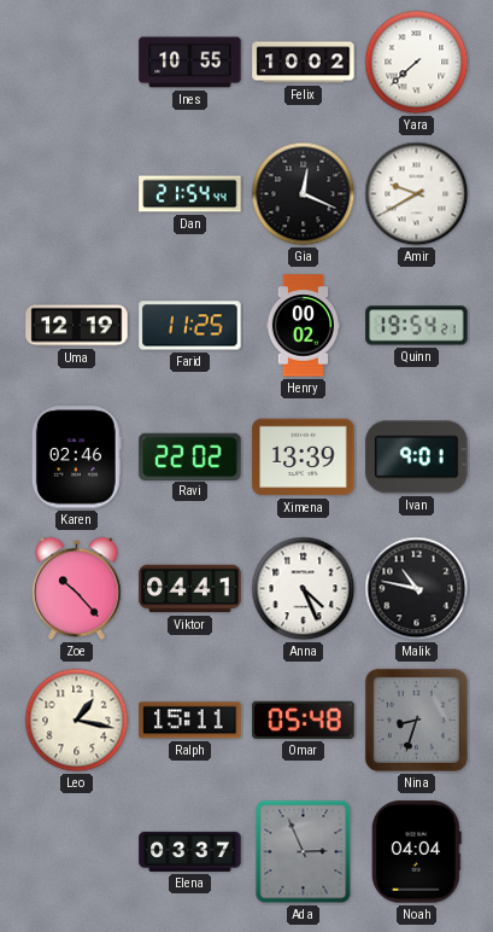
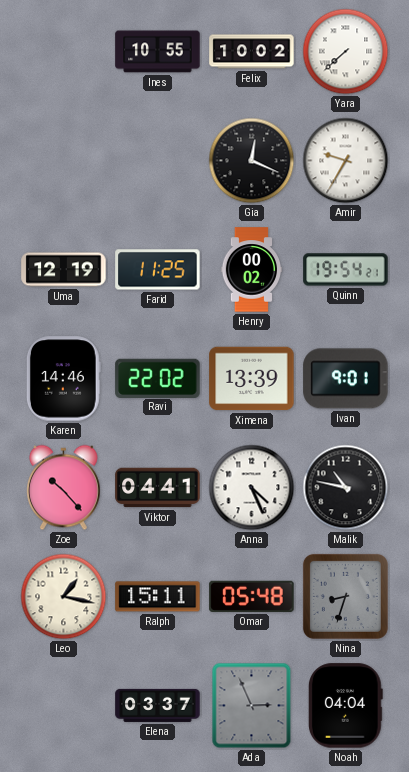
Dan: 21:54 -> none
Amir: 9:40 -> 9:35
Karen: 02:46 -> 14:46
